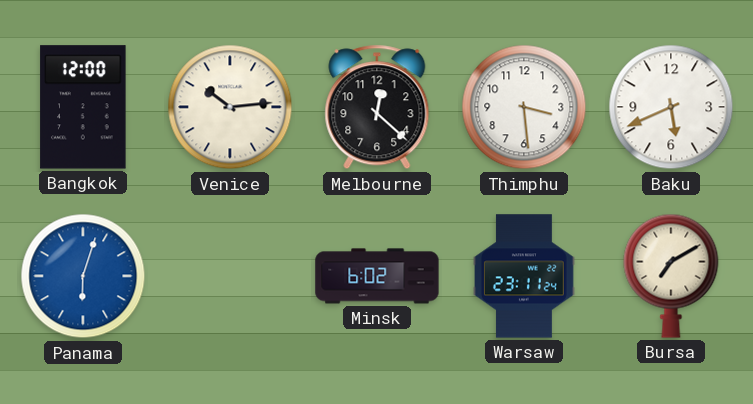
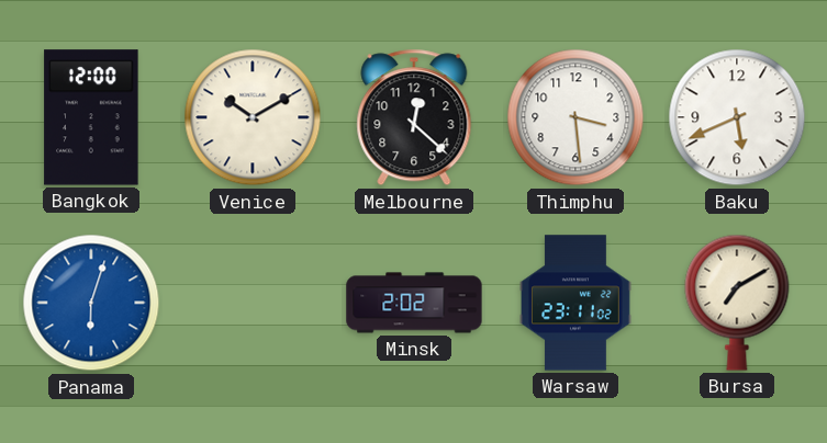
Venice: 10:14 -> 10:10
Minsk: 6:02 -> 2:02
Warsaw: 23:11:24 -> 23:11:02
